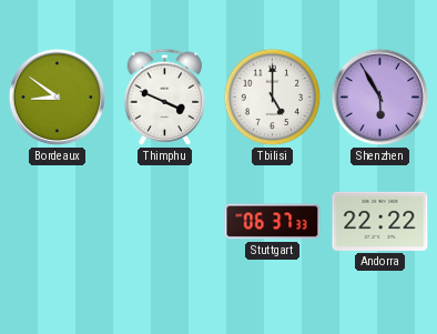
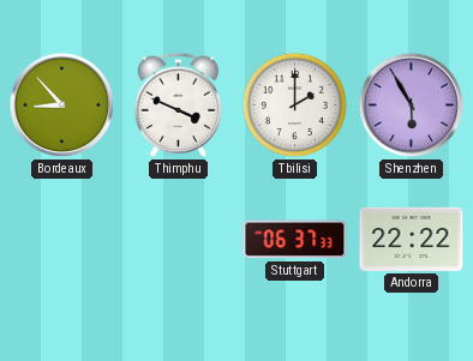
Bordeaux: 8:51 -> 8:53
Tbilisi: 5:00 -> 2:00
